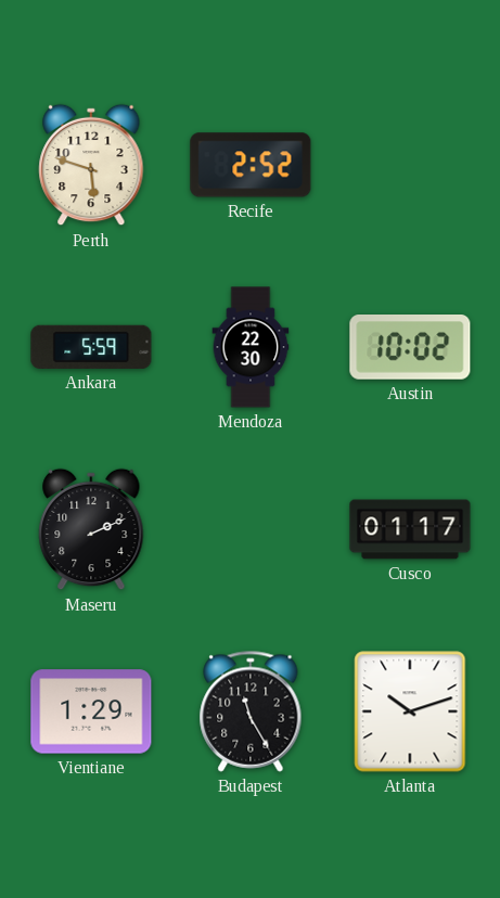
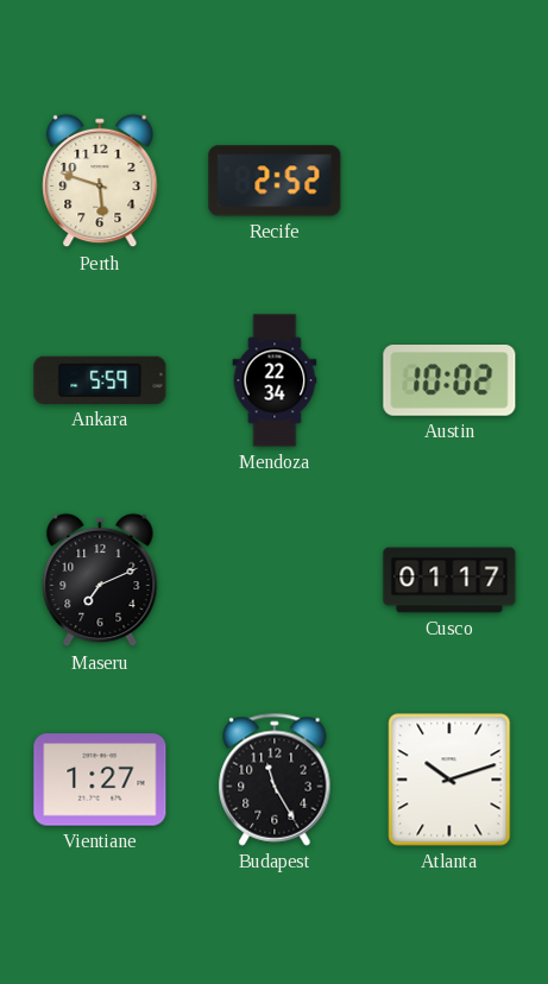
Mendoza: 22:30 -> 22:34
Maseru: 2:11 -> 7:11
Vientiane: 1:29 -> 1:27
